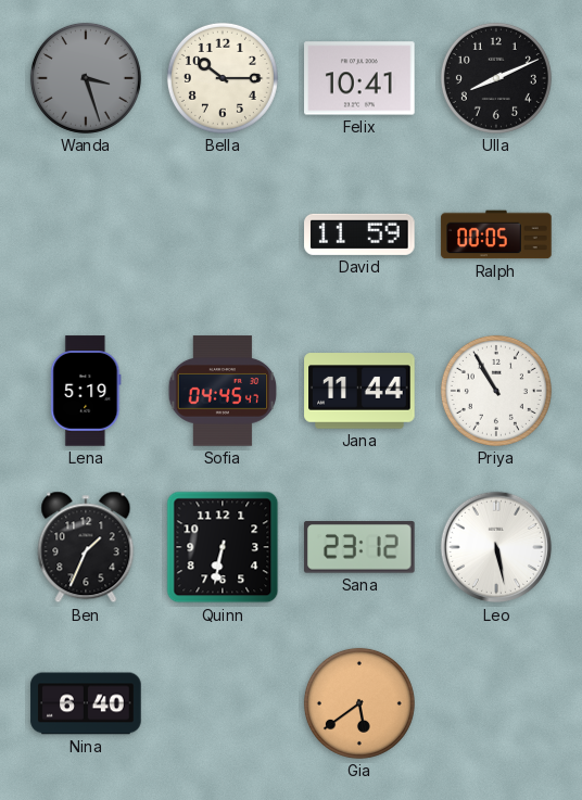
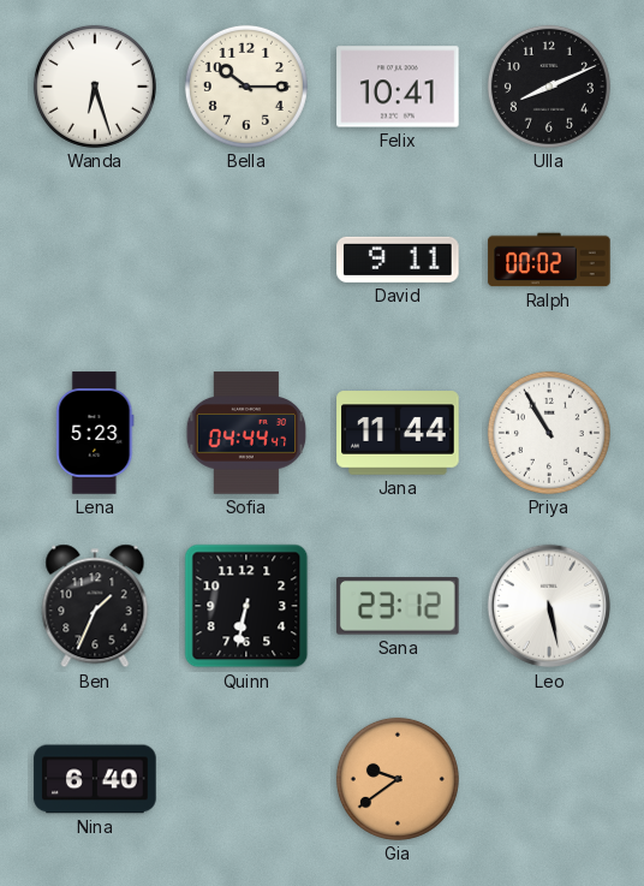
Wanda: 3:27 -> 6:27
Wanda dial: grey -> white
David: 11:59 -> 9:11
Ralph: 00:05 -> 00:02
Lena: 5:19 -> 5:23
Sofia: 04:45 -> 04:44
Gia: 5:39 -> 9:39
